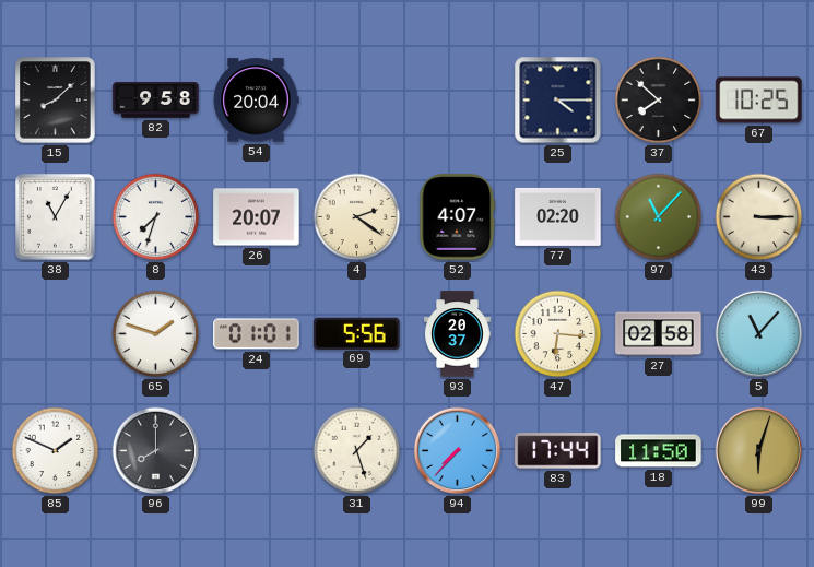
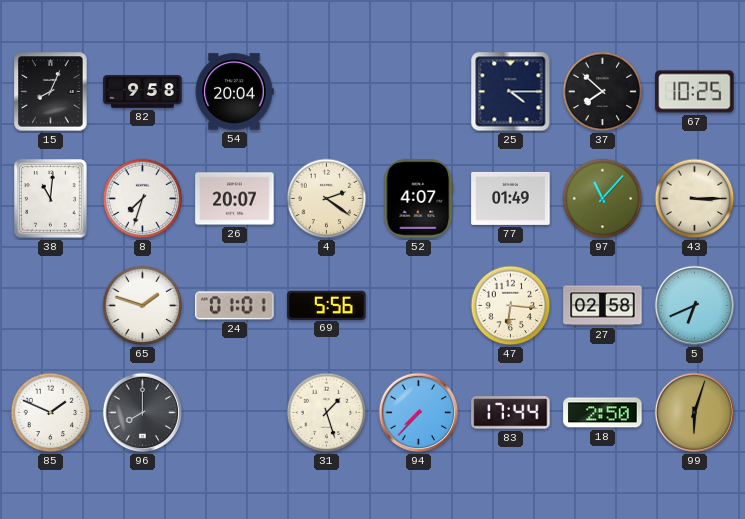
15: 8:08 -> 8:04
38: 11:05 -> 11:01
77: 02:20 -> 01:49
93: 20:37 -> none
5: 11:07 -> 6:41
18: 11:50 -> 2:50
